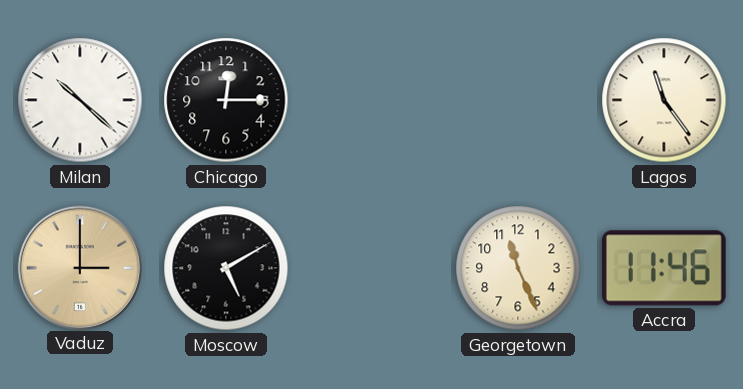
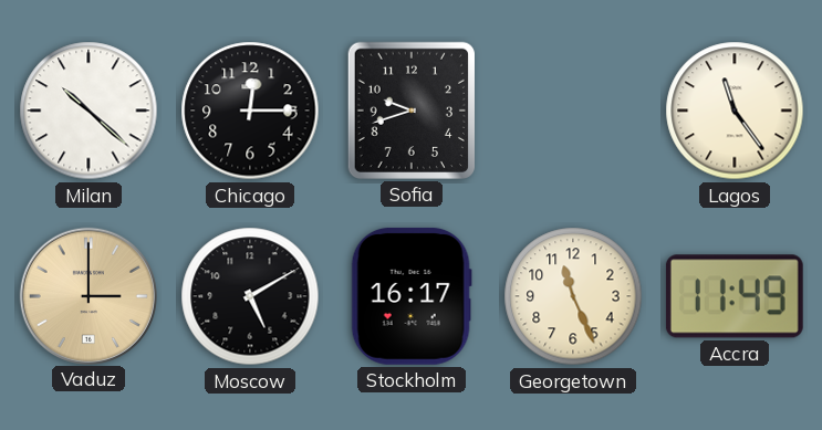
Sofia: none -> 9:42
Stockholm: none -> 16:17
Accra: 11:46 -> 11:49
